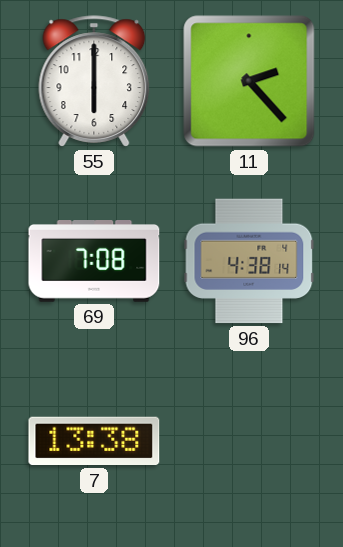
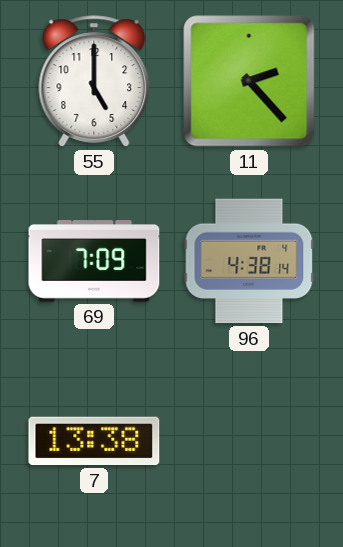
55: 6:00 -> 5:00
69: 7:08 -> 7:09
